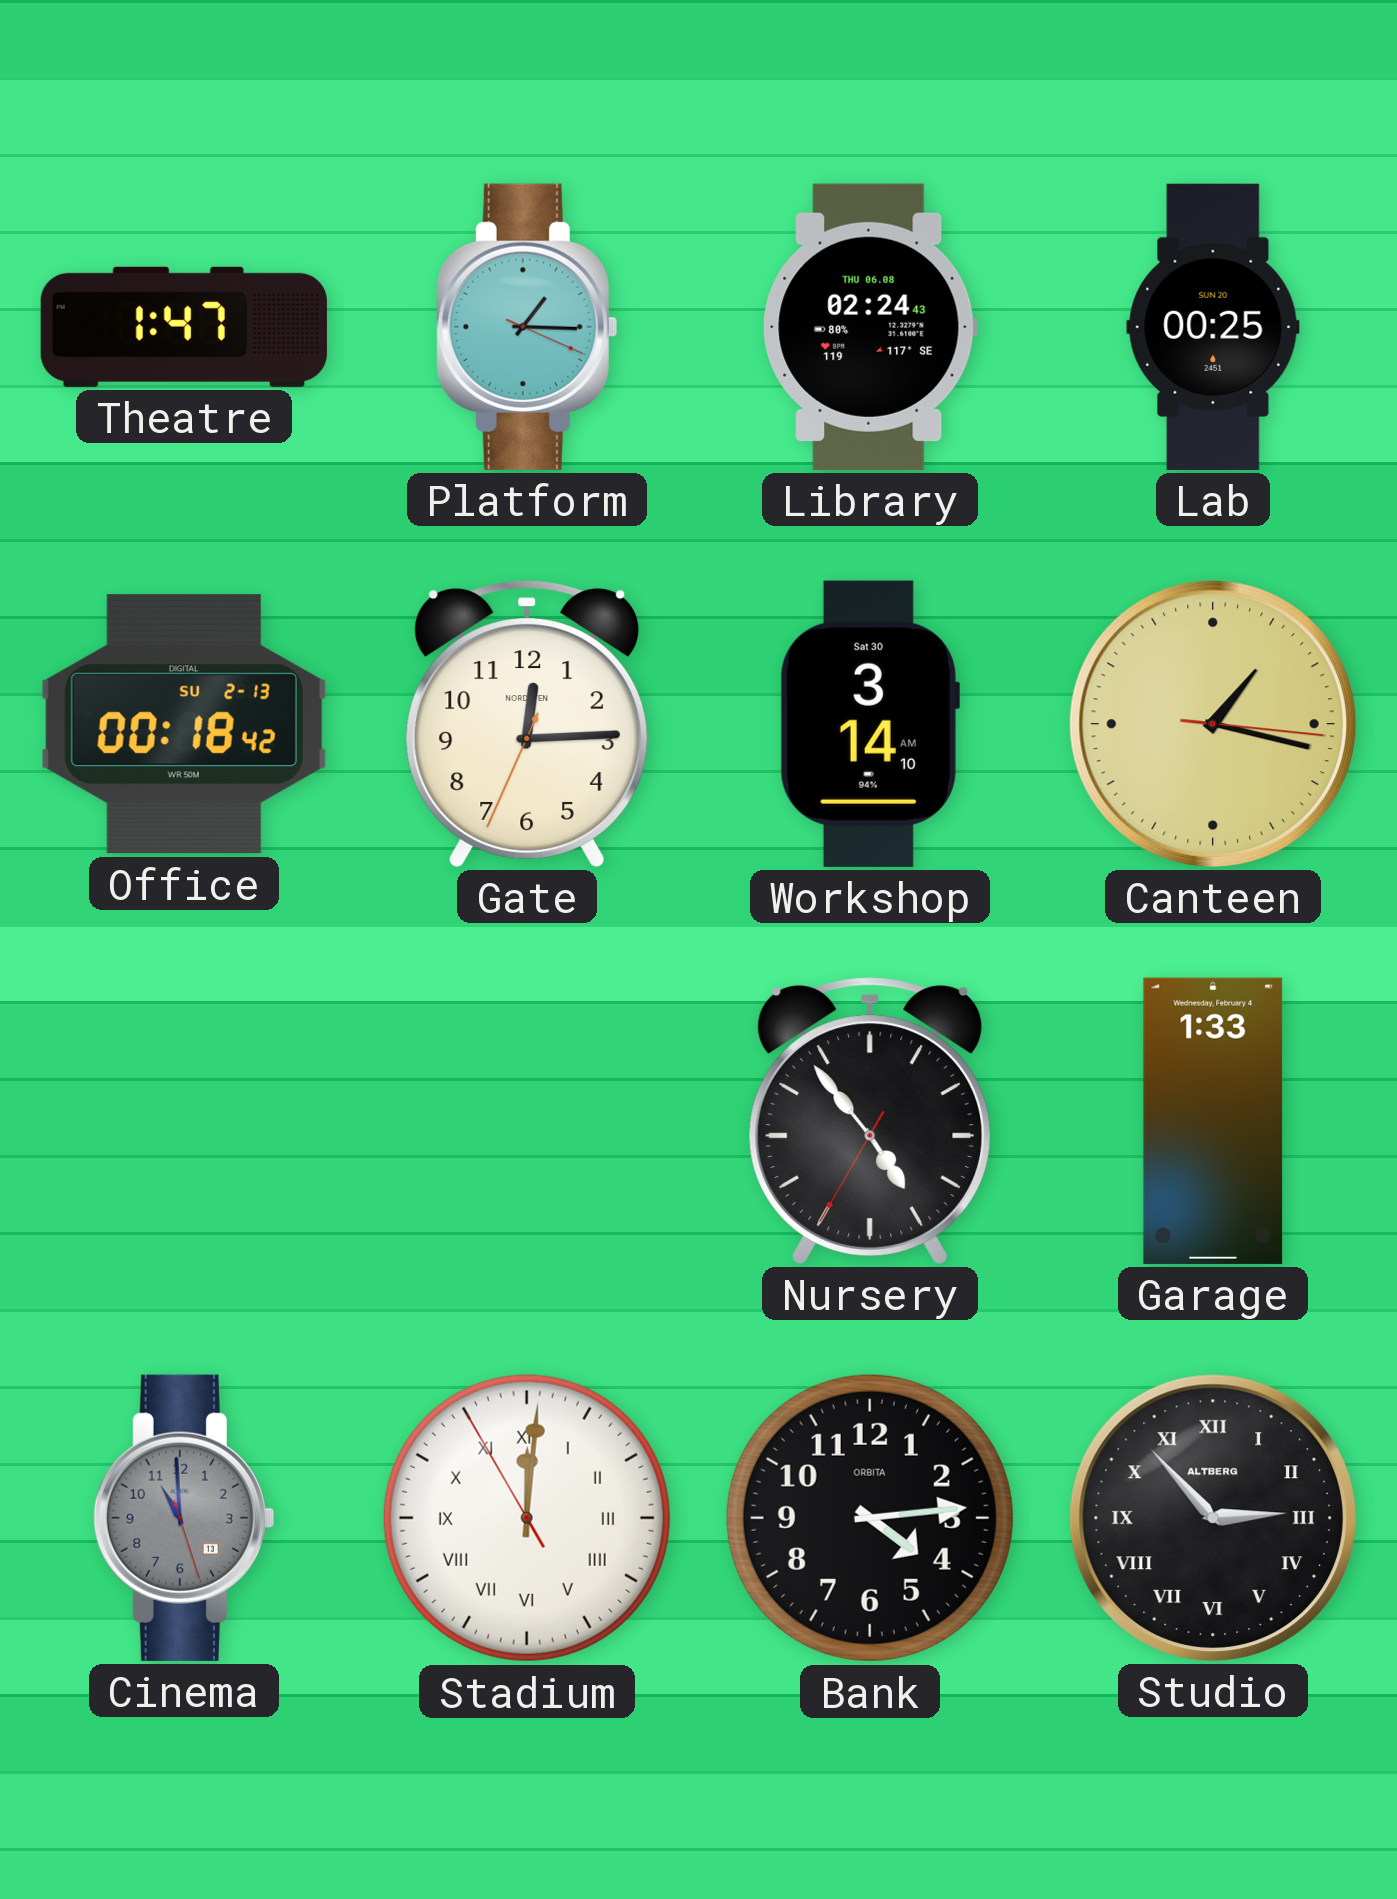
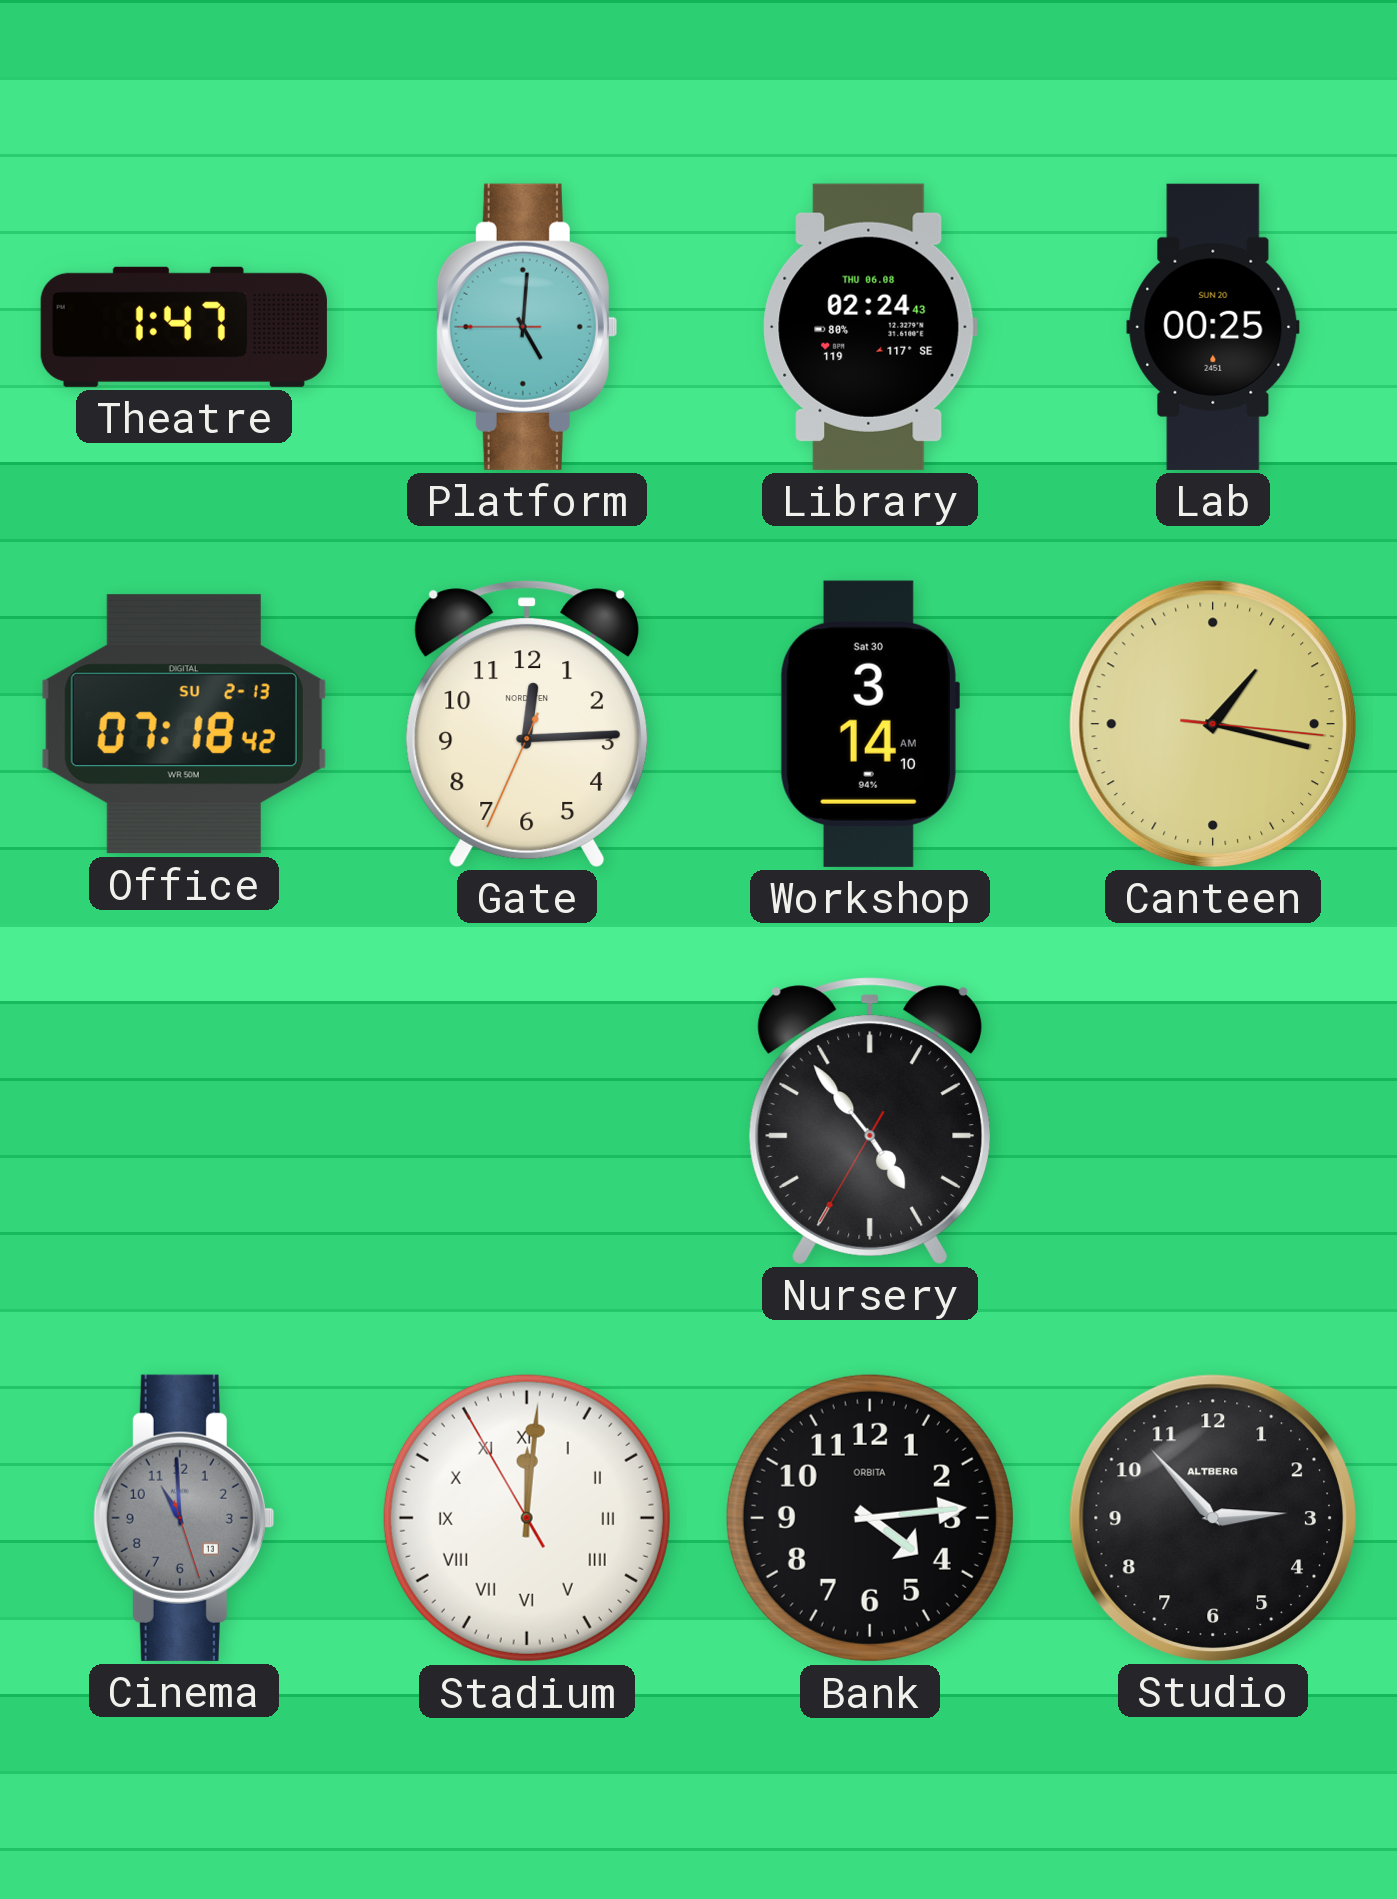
Platform: 1:15 -> 5:00
Office: 00:18 -> 07:18
Garage: 1:33 -> none
Studio numerals: Roman -> Arabic
